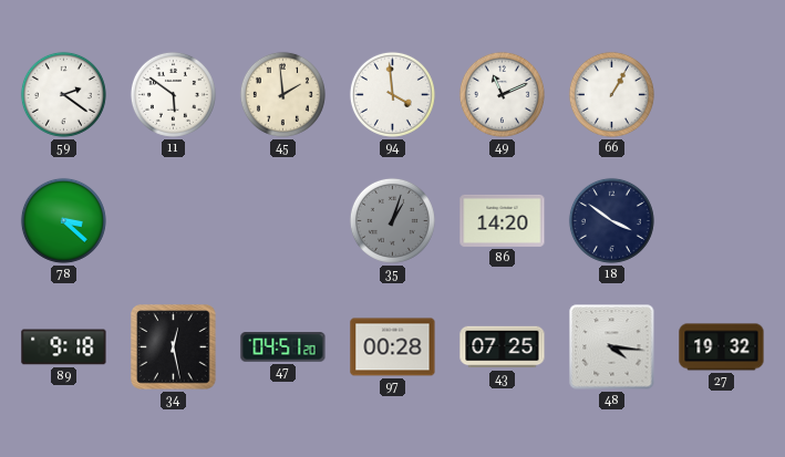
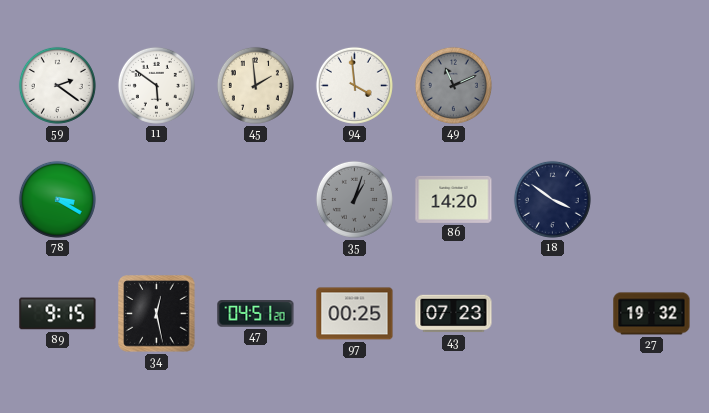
49 dial: white -> grey
66: 1:05 -> none
78: 3:22 -> 3:20
89: 9:18 -> 9:15
97: 00:28 -> 00:25
43: 07:25 -> 07:23
48: 4:16 -> none
